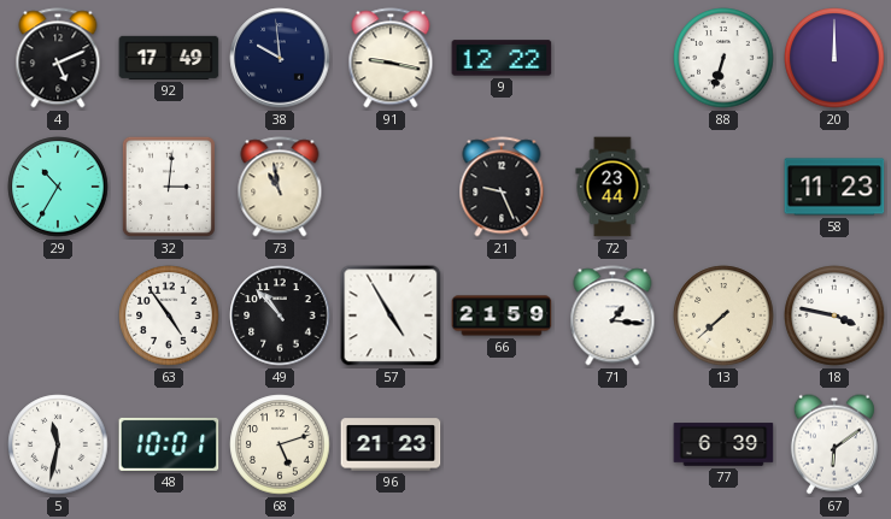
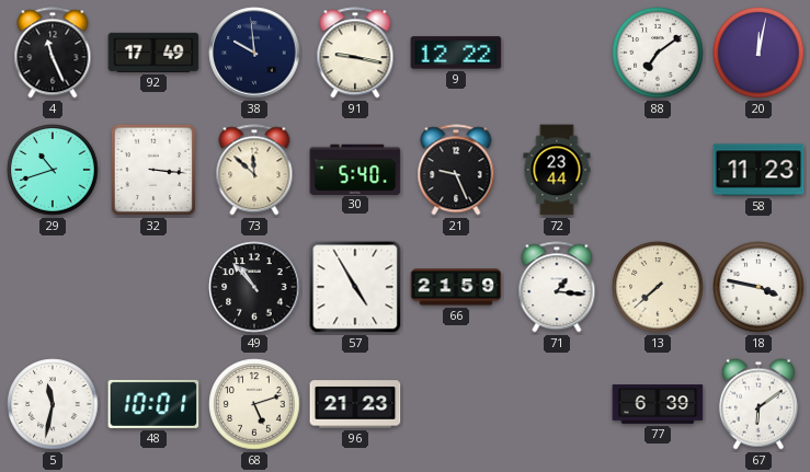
4: 5:11 -> 11:26
88: 6:33 -> 7:09
20: 12:00 -> 12:02
29: 10:35 -> 10:42
32: 3:01 -> 3:16
73: 10:58 -> 11:52
30: none -> 5:40
63: 4:54 -> none
